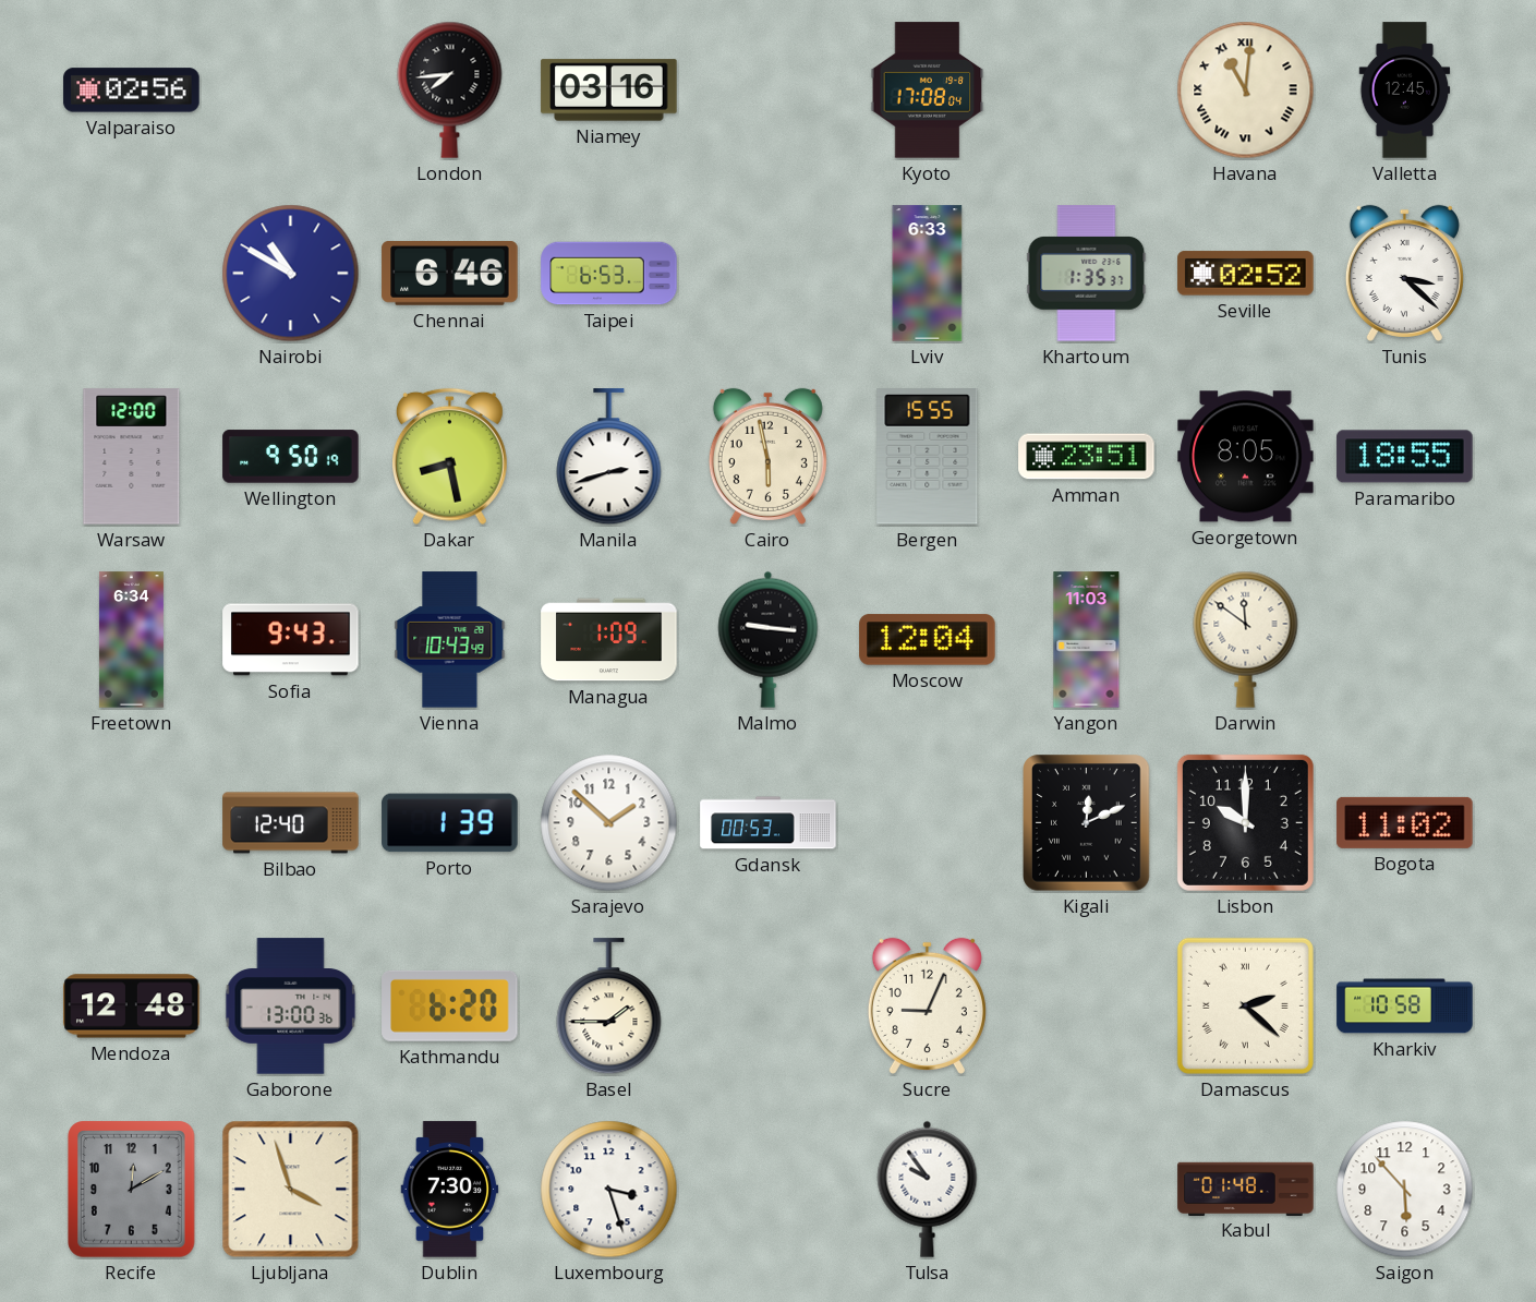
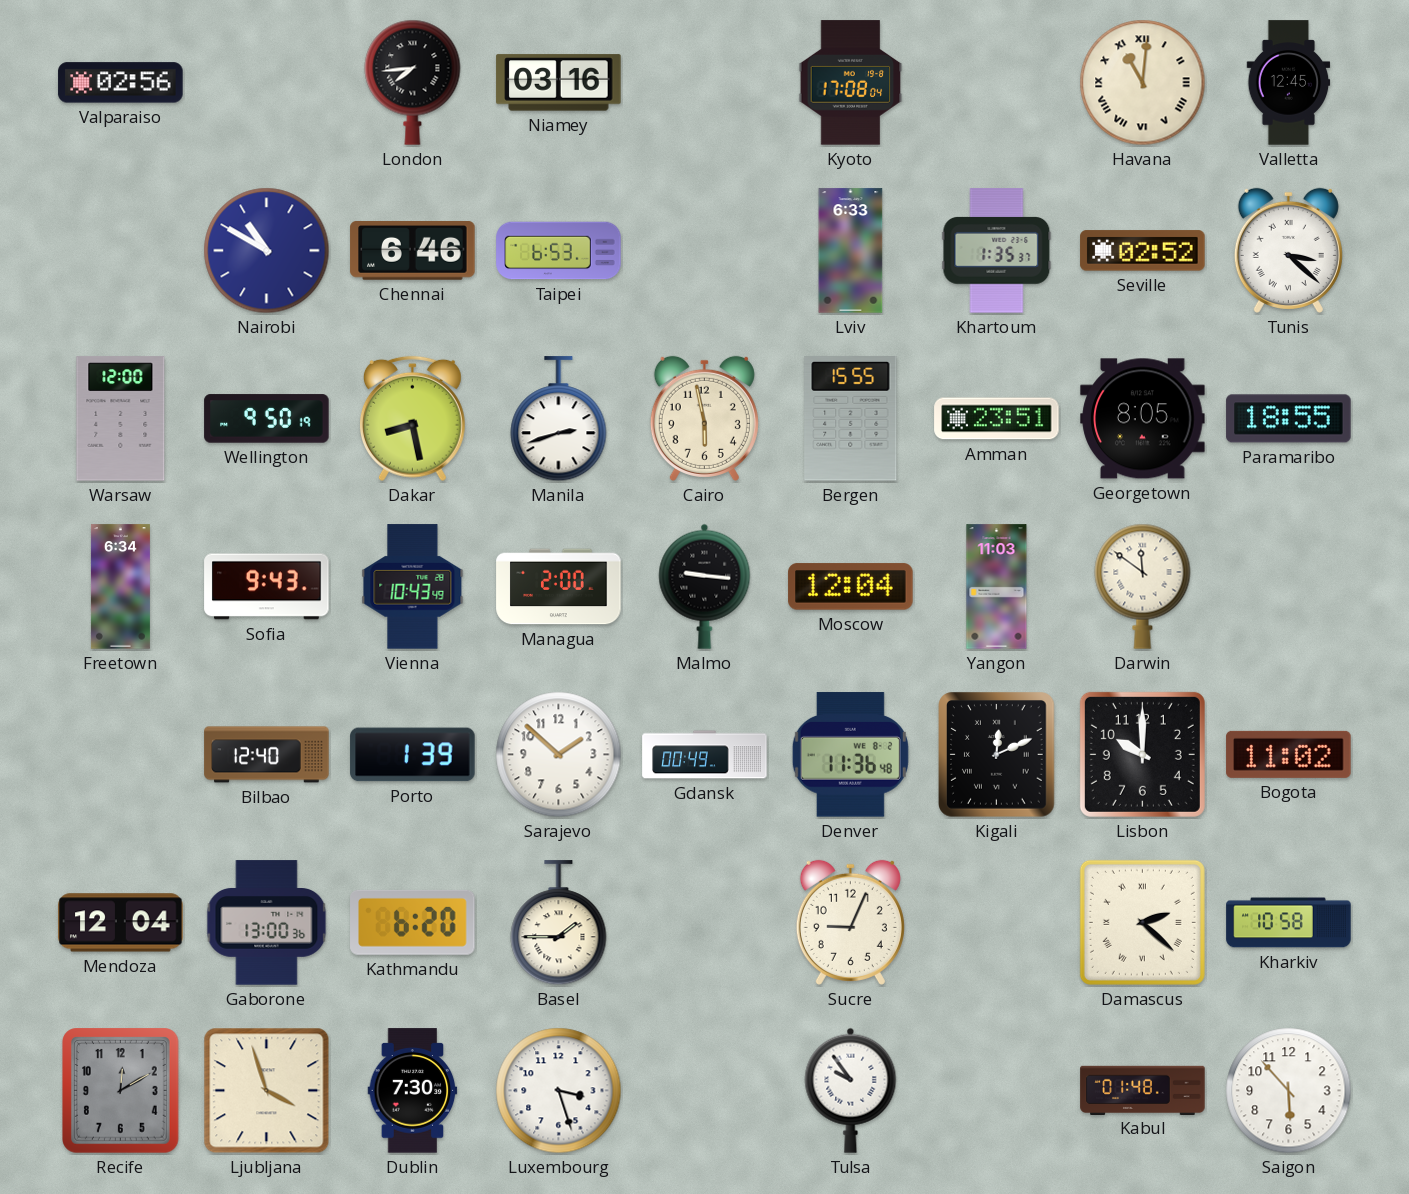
Managua: 1:09 -> 2:00
Gdansk: 00:53 -> 00:49
Denver: none -> 11:36
Mendoza: 12:48 -> 12:04
